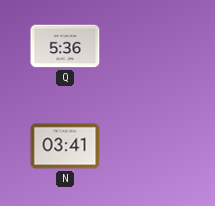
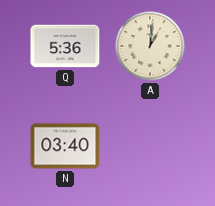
A: none -> 1:01
N: 03:41 -> 03:40
